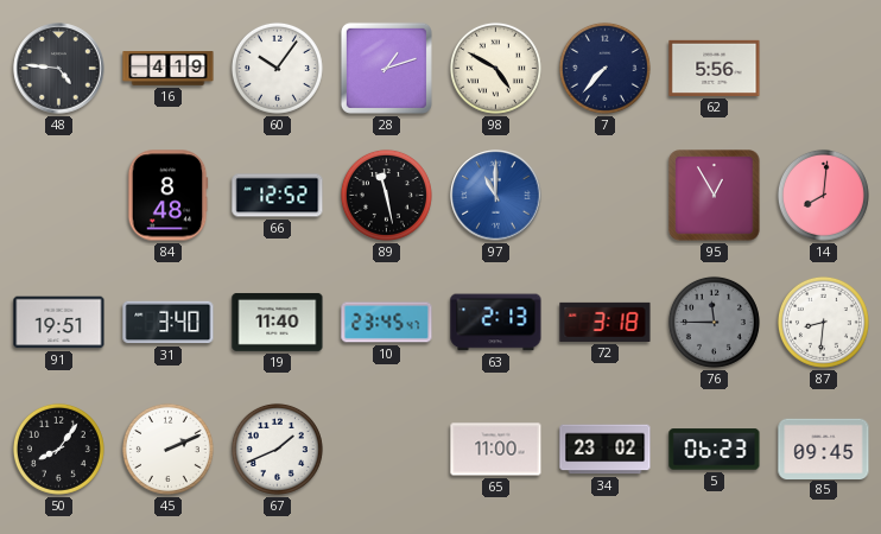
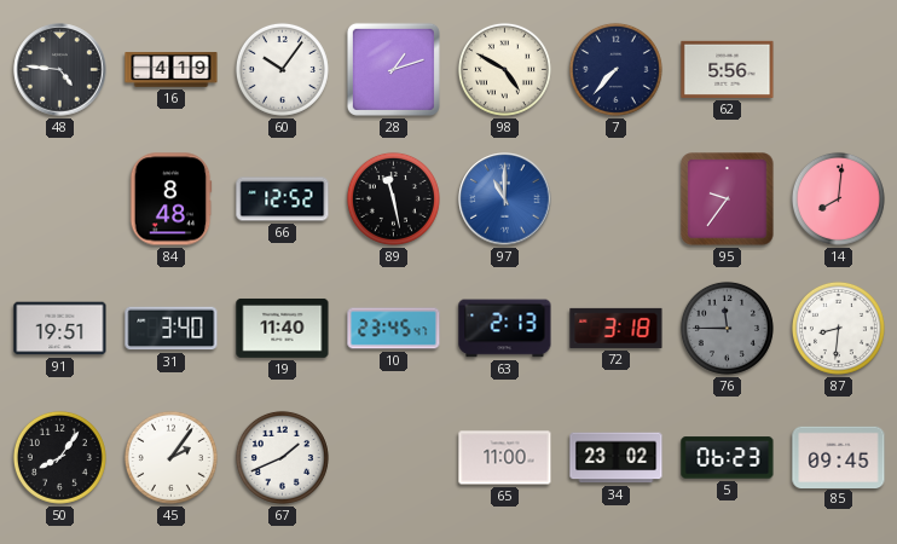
95: 12:55 -> 9:36
45: 2:11 -> 2:06
